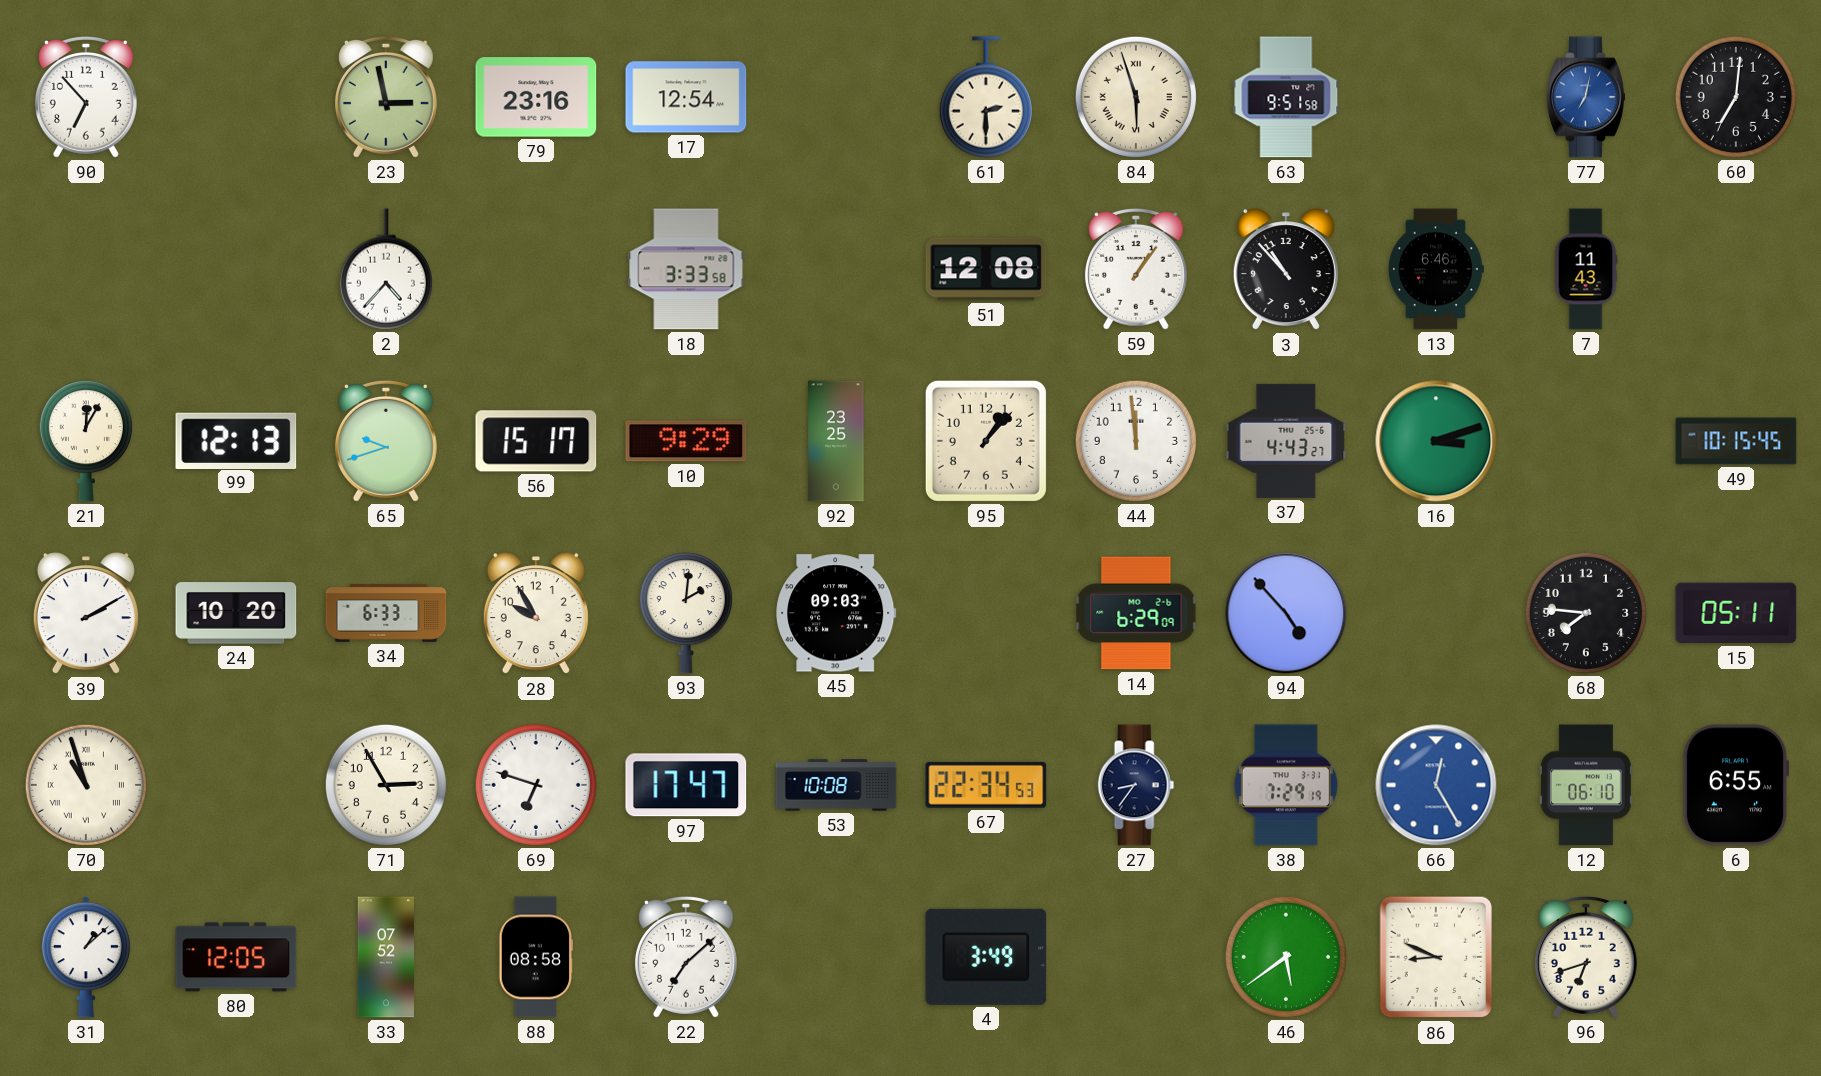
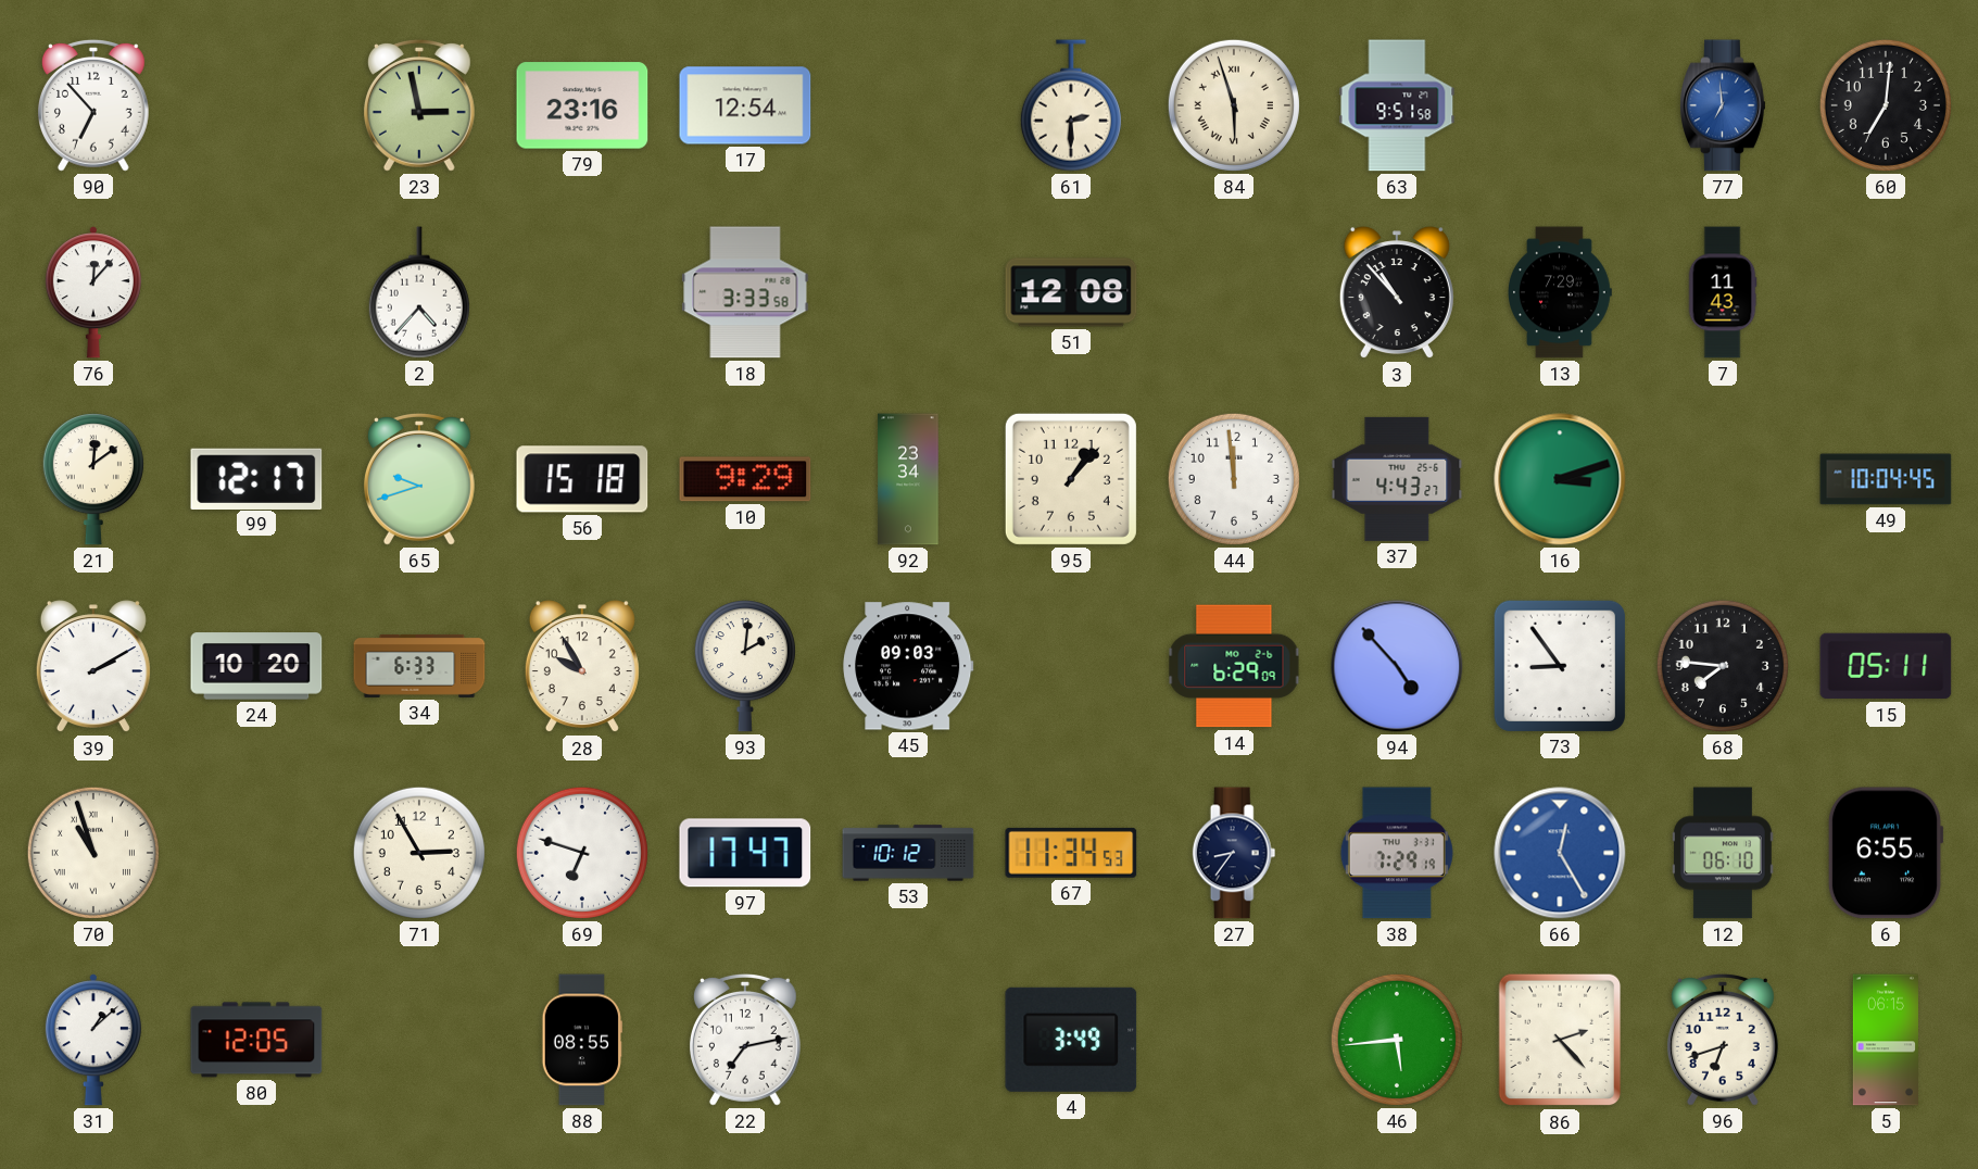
77: 7:02 -> 6:59
76: none -> 12:07
59: 1:06 -> none
13: 6:46 -> 7:29
21: 12:05 -> 12:09
99: 12:13 -> 12:17
56: 15:17 -> 15:18
92: 23:25 -> 23:34
49: 10:15 -> 10:04
73: none -> 8:54
53: 10:08 -> 10:12
67: 22:34 -> 11:34
33: 07:52 -> none
88: 08:58 -> 08:55
22: 7:08 -> 7:13
46: 5:39 -> 5:44
86: 8:49 -> 2:23
5: none -> 06:15
